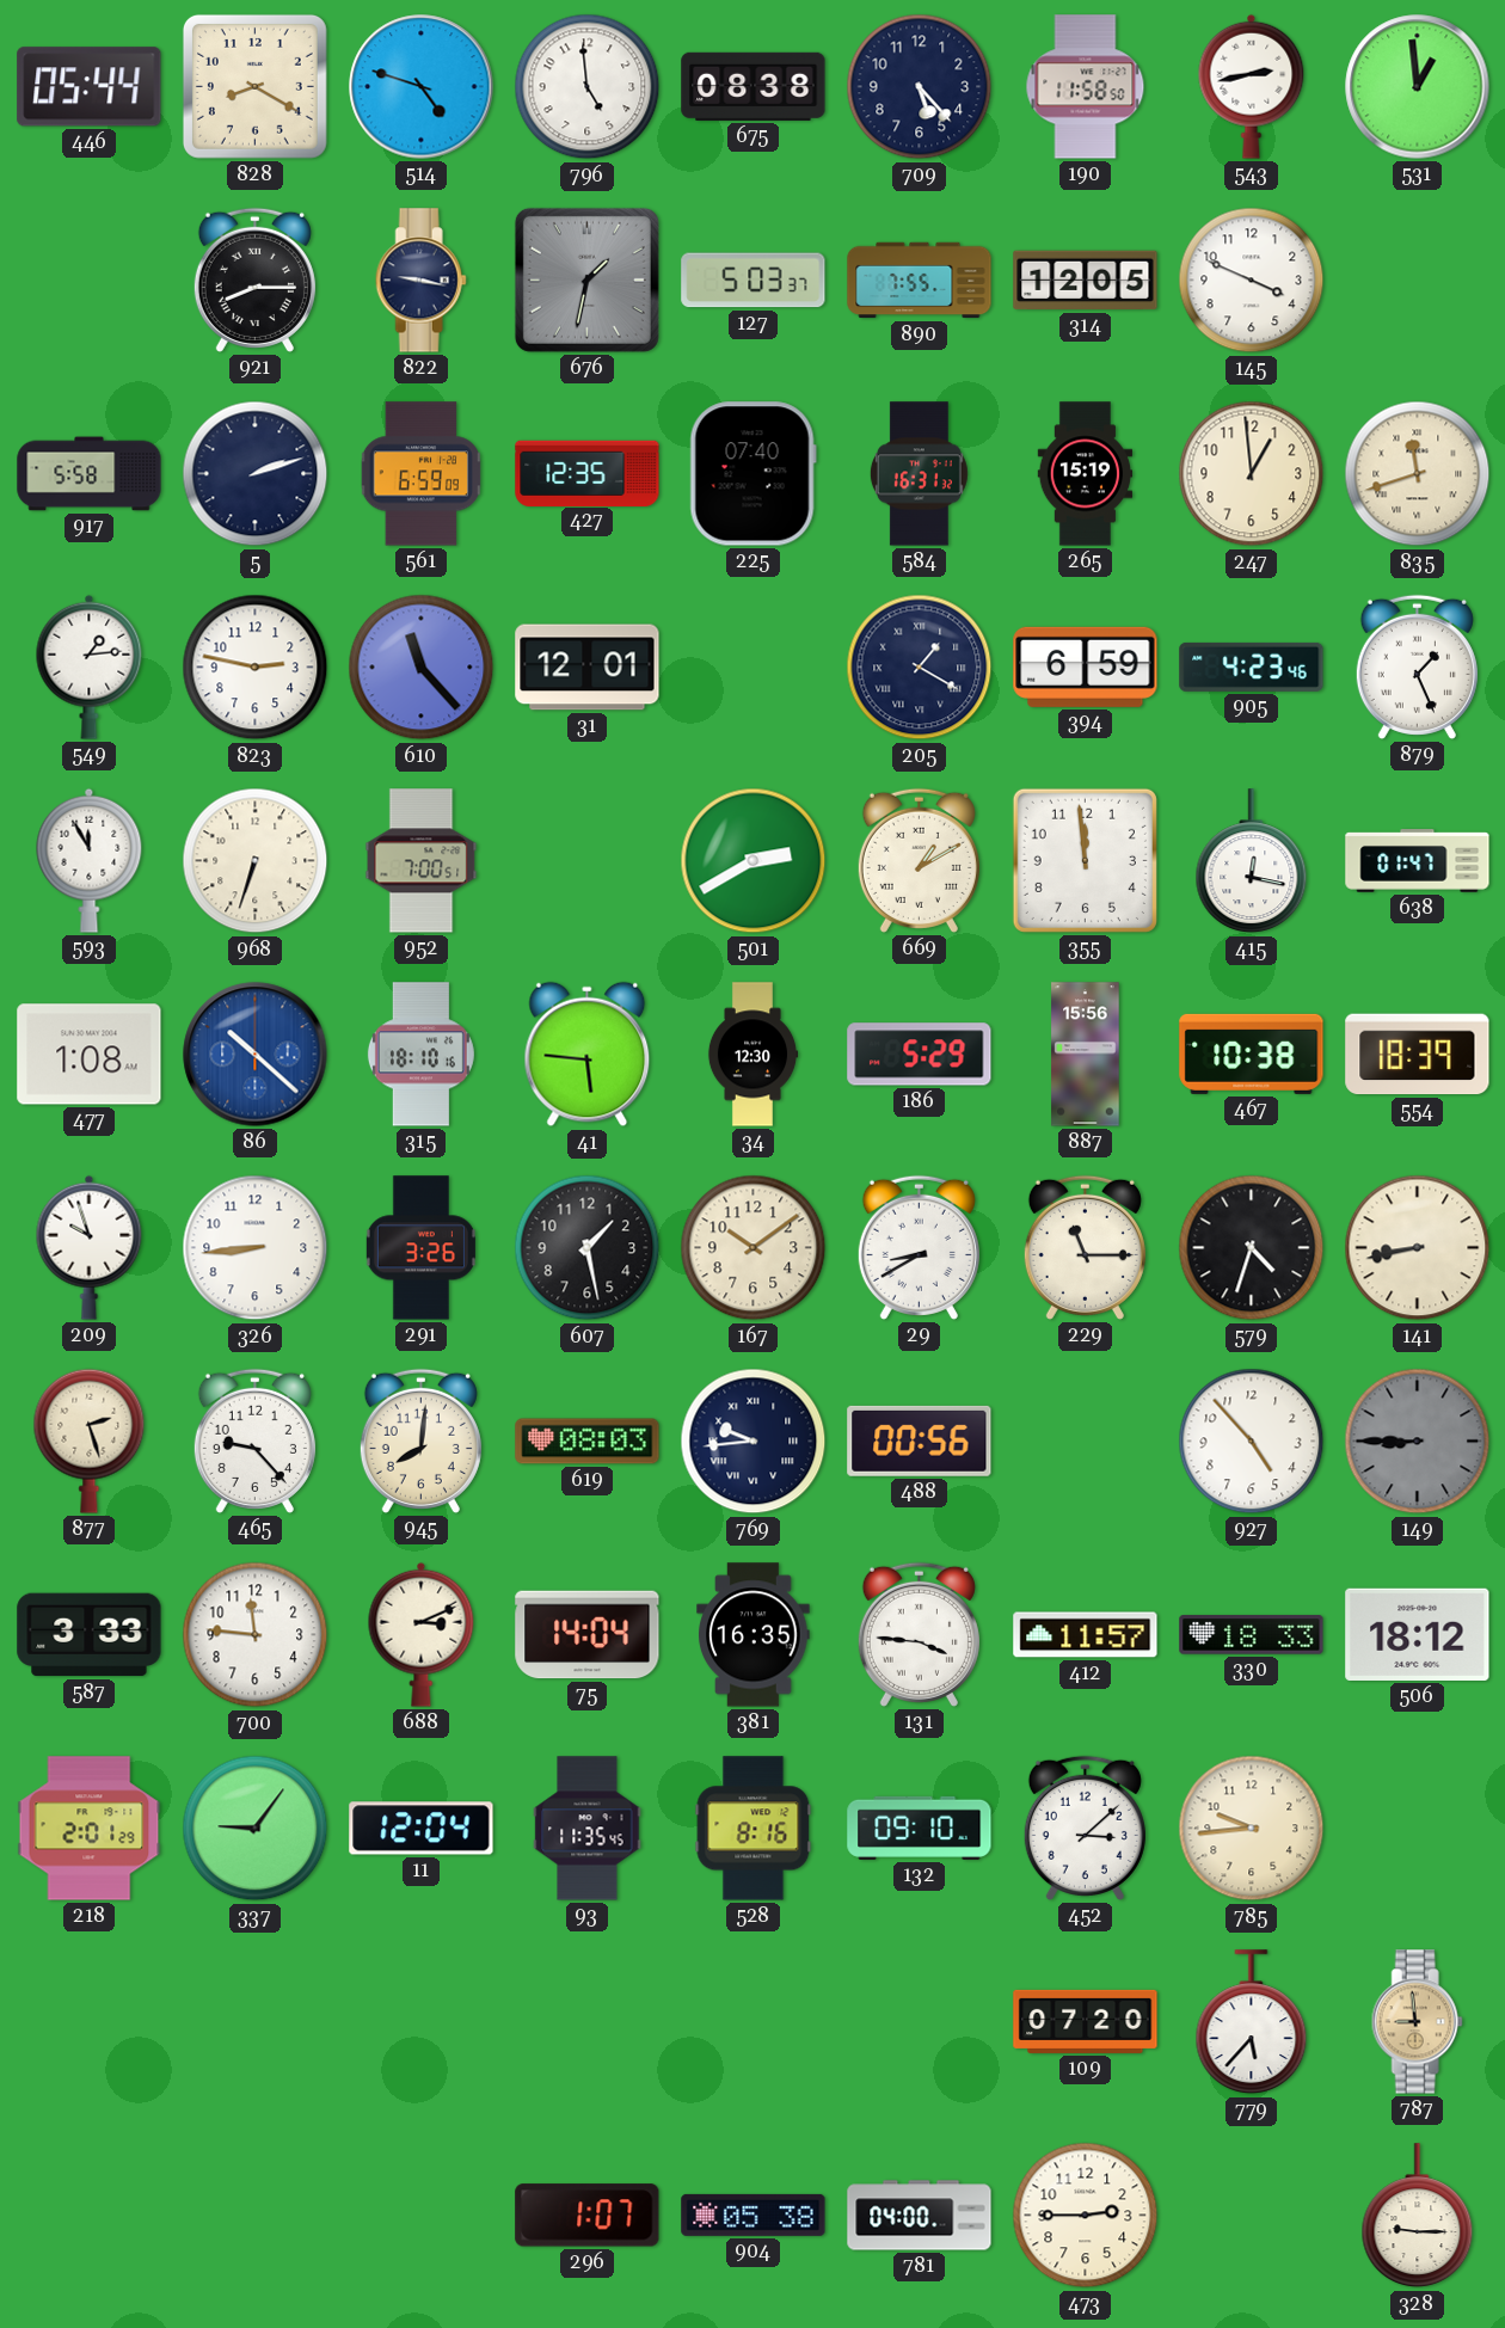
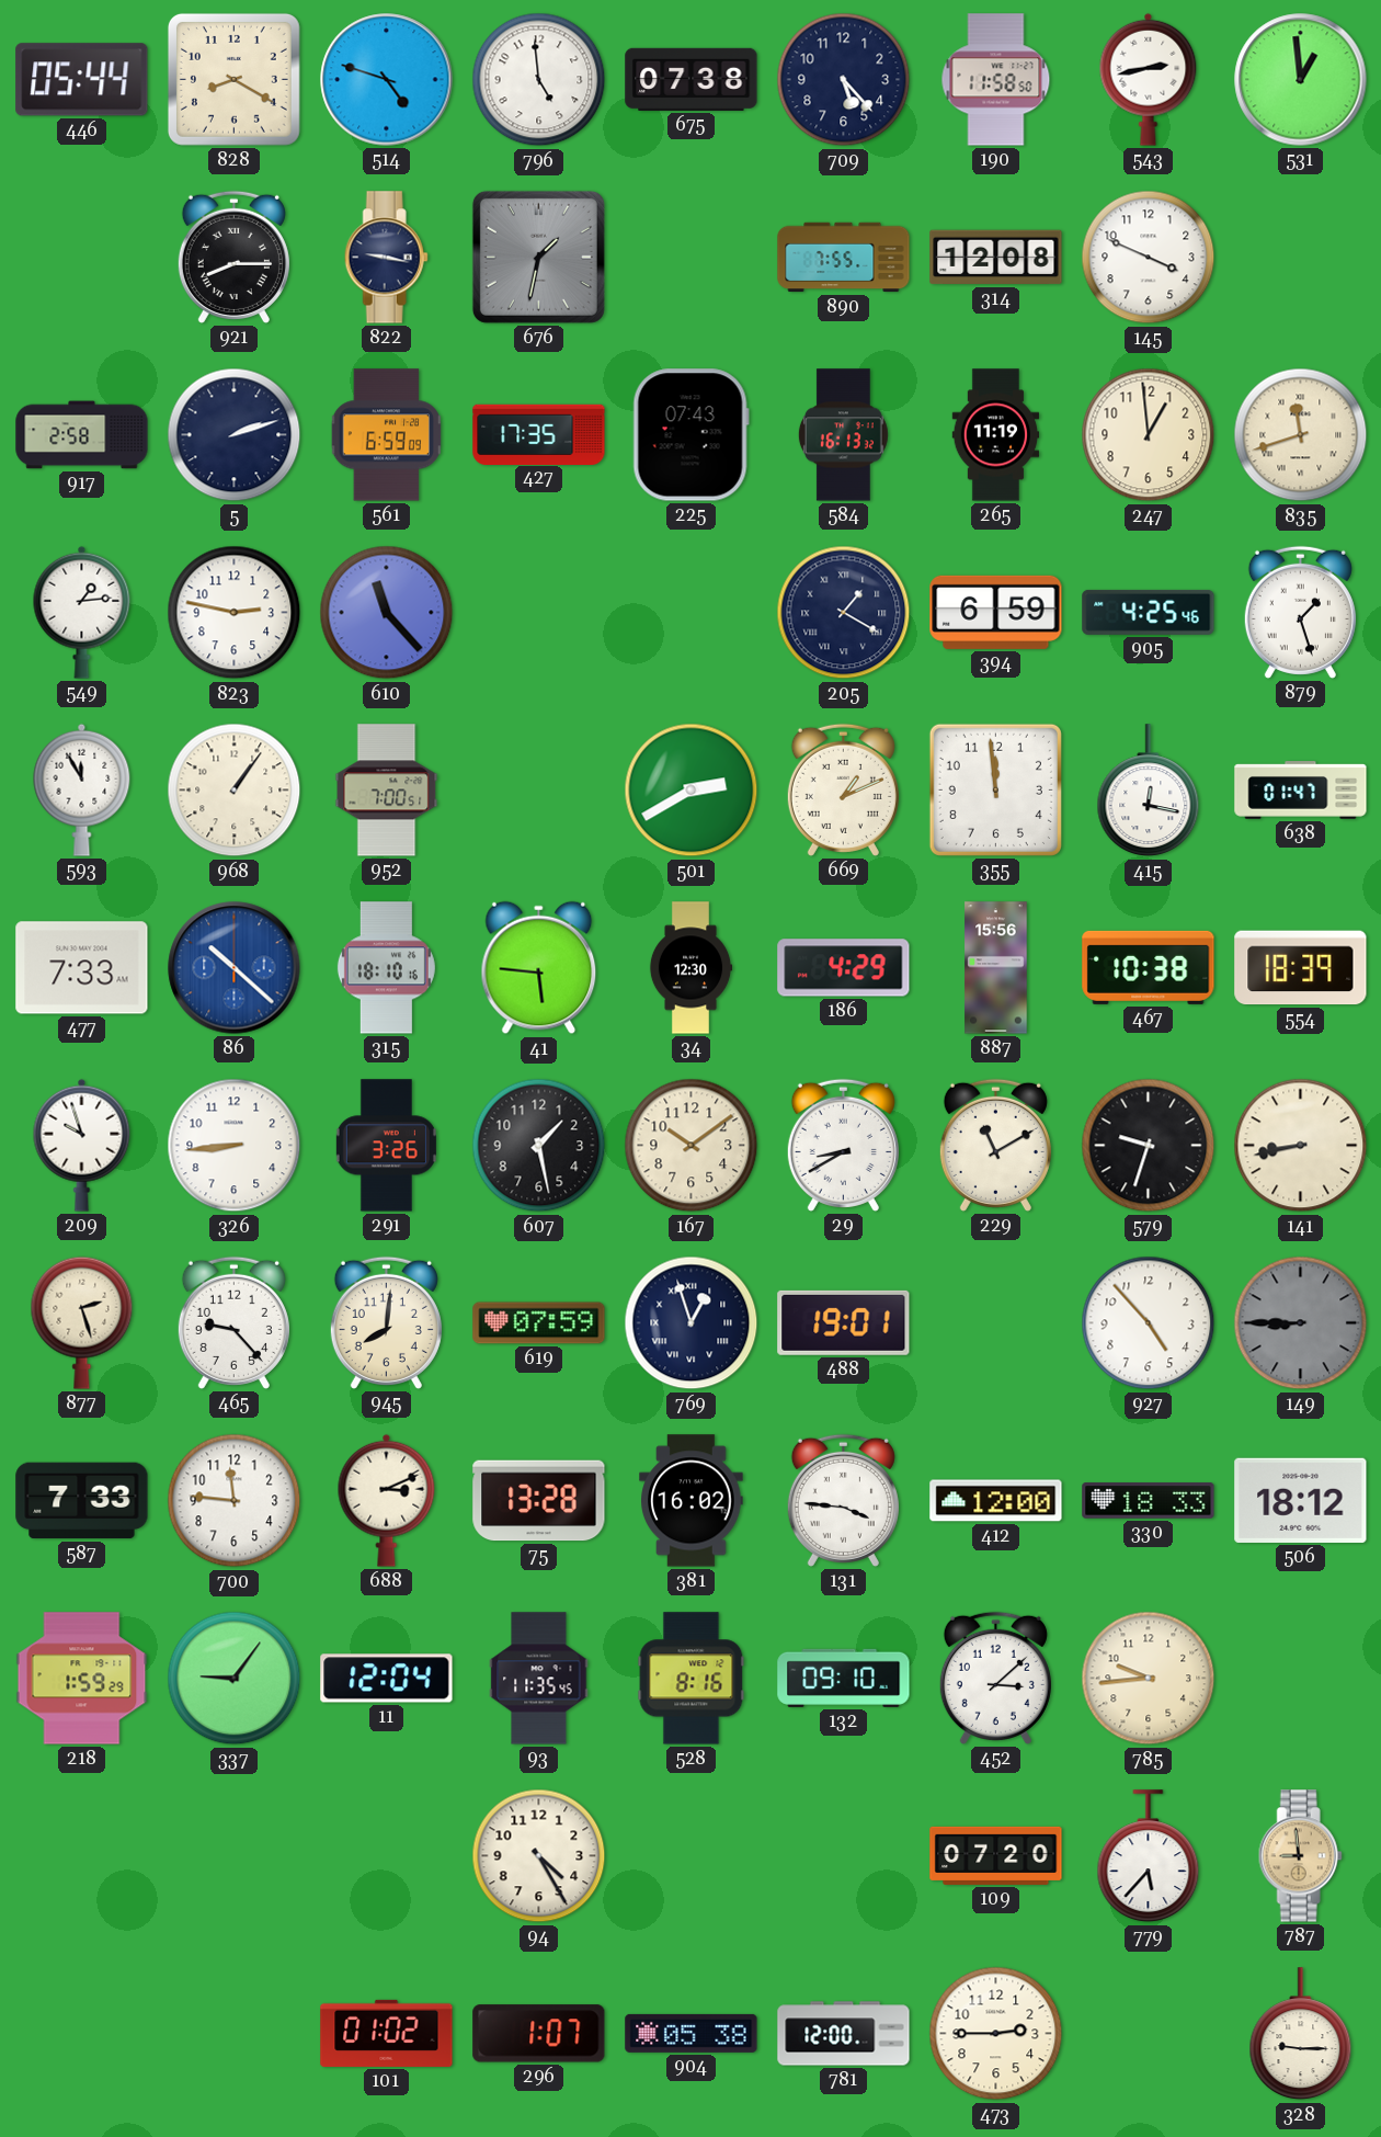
675: 08:38 -> 07:38
127: 5:03 -> none
314: 12:05 -> 12:08
917: 5:58 -> 2:58
427: 12:35 -> 17:35
225: 07:40 -> 07:43
584: 16:31 -> 16:13
265: 15:19 -> 11:19
31: 12:01 -> none
905: 4:23 -> 4:25
879: 1:26 -> 1:27
968: 6:33 -> 1:06
669: 1:10 -> 1:11
477: 1:08 -> 7:33
186: 5:29 -> 4:29
229: 11:15 -> 11:10
579: 4:33 -> 9:33
619: 08:03 -> 07:59
769: 9:44 -> 12:57
488: 00:56 -> 19:01
587: 3:33 -> 7:33
75: 14:04 -> 13:28
381: 16:35 -> 16:02
412: 11:57 -> 12:00
218: 2:01 -> 1:59
94: none -> 4:25
101: none -> 01:02
781: 04:00 -> 12:00
